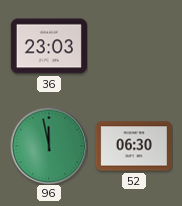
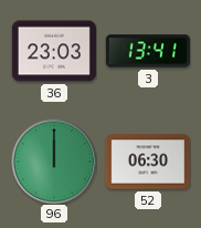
3: none -> 13:41
96: 11:58 -> 12:00
